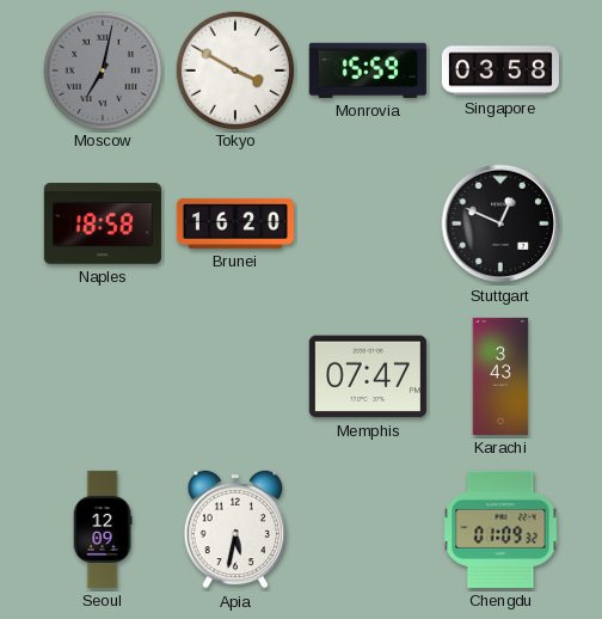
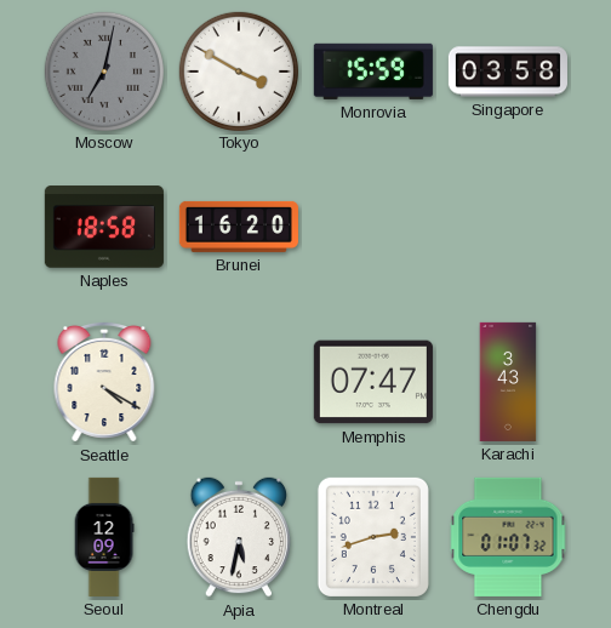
Stuttgart: 12:49 -> none
Seattle: none -> 4:20
Montreal: none -> 2:42
Chengdu: 01:09 -> 01:07
